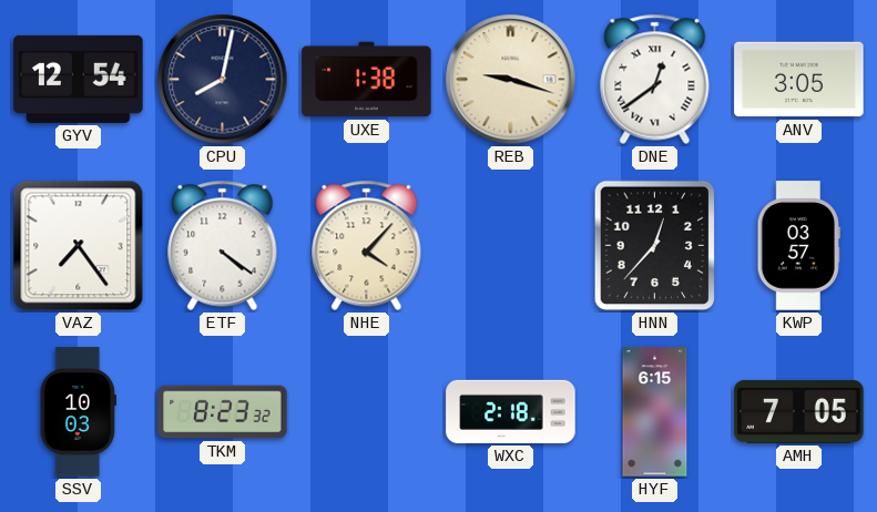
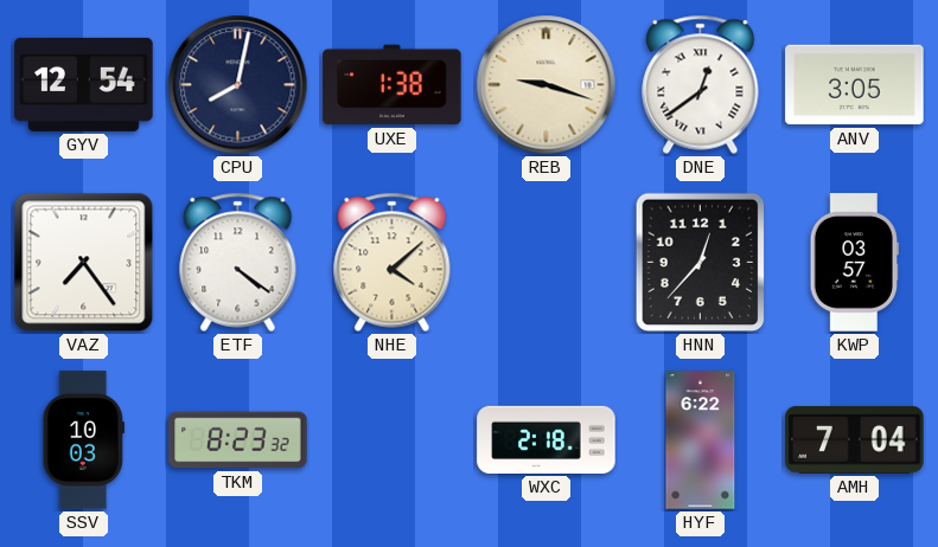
NHE: 4:07 -> 4:08
HYF: 6:15 -> 6:22
AMH: 7:05 -> 7:04
